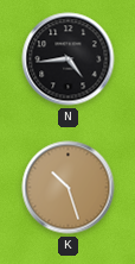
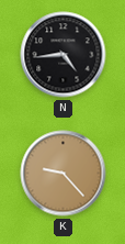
K: 10:27 -> 9:23
